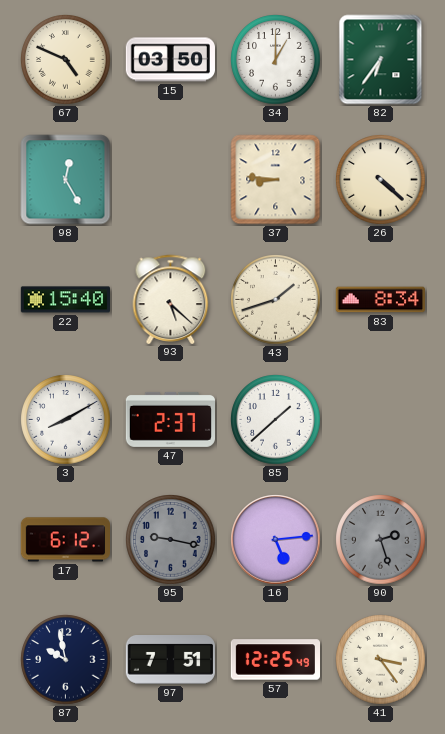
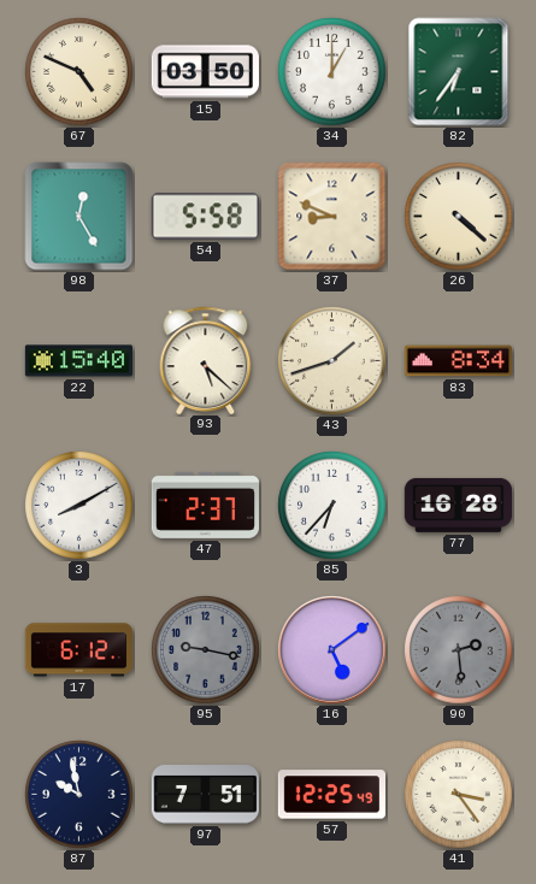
54: none -> 5:58
37: 8:46 -> 8:49
85: 1:38 -> 6:37
77: none -> 16:28
16: 5:14 -> 5:09
90: 2:27 -> 2:29
